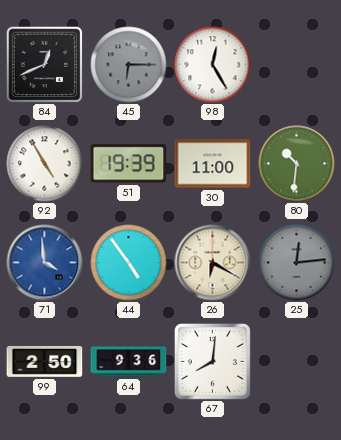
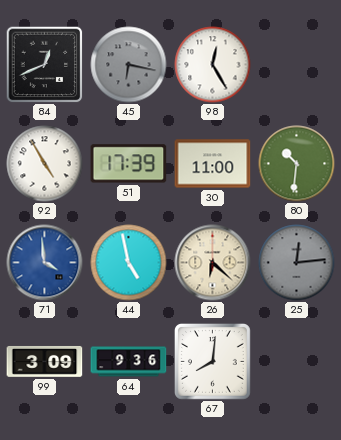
45: 6:15 -> 6:17
51: 19:39 -> 17:39
44: 4:54 -> 4:58
26: 6:20 -> 6:22
99: 2:50 -> 3:09
